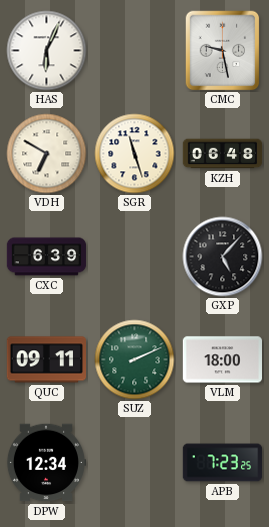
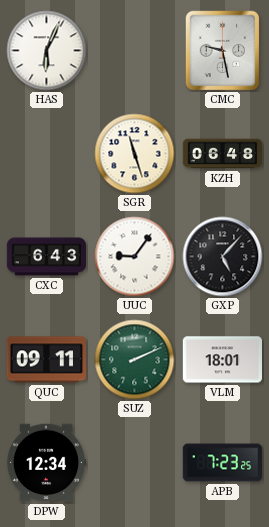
VDH: 6:50 -> none
CXC: 6:39 -> 6:43
UUC: none -> 9:06
VLM: 18:00 -> 18:01
